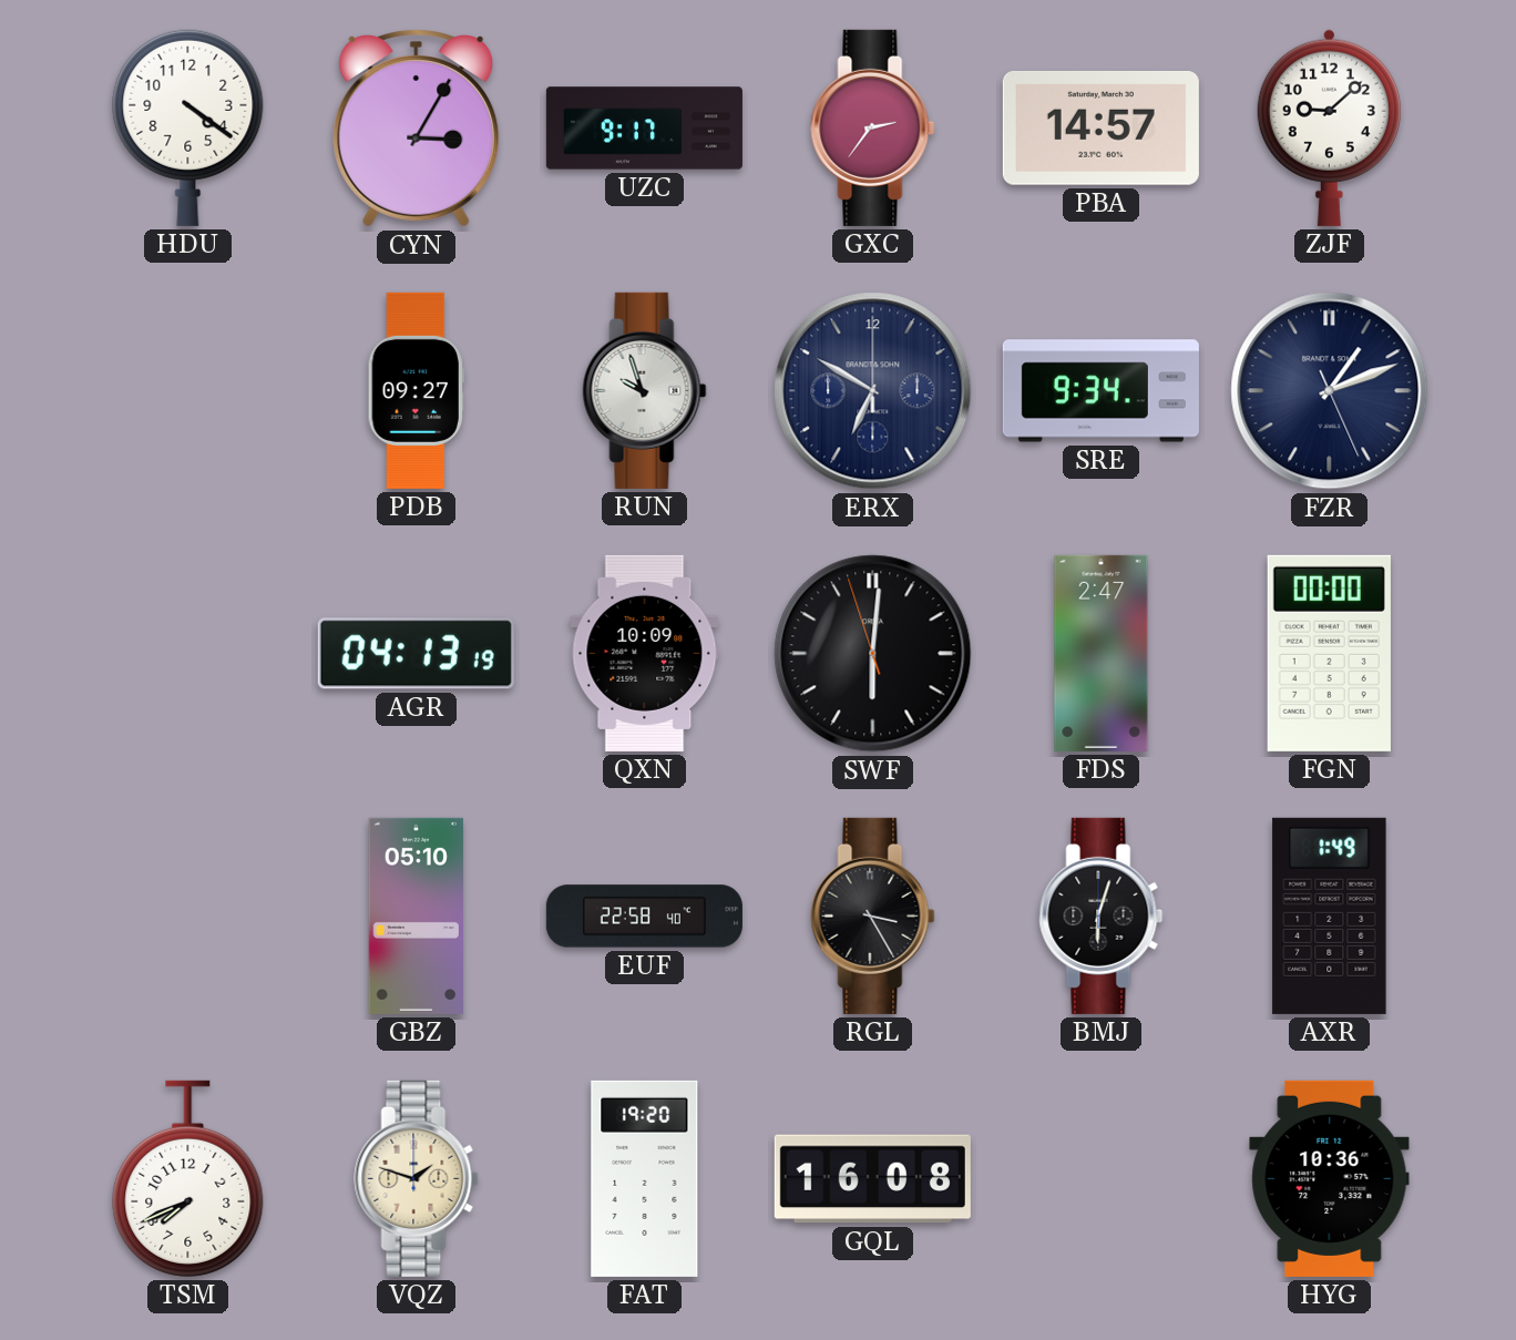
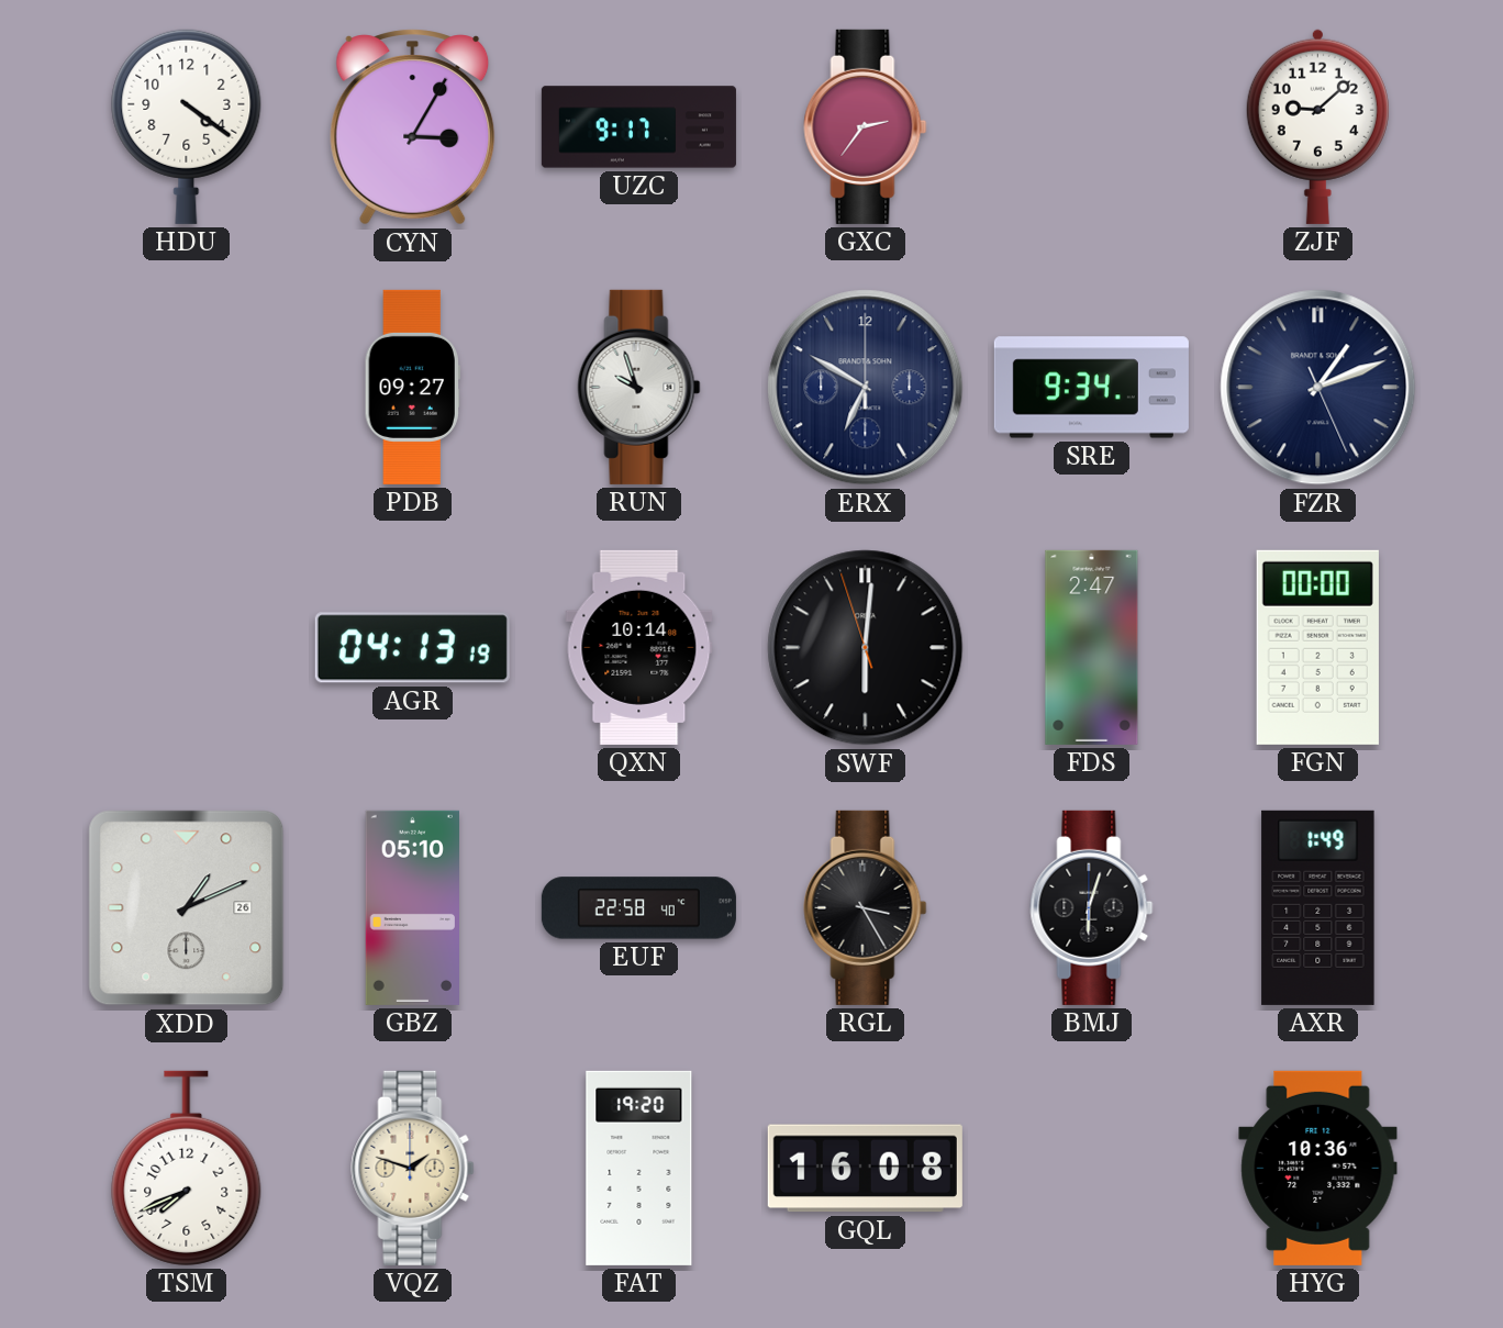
PBA: 14:57 -> none
QXN: 10:09 -> 10:14
XDD: none -> 1:11
